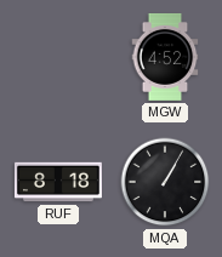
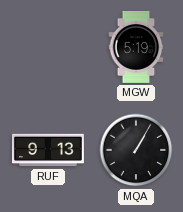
MGW: 4:52 -> 5:19
RUF: 8:18 -> 9:13
